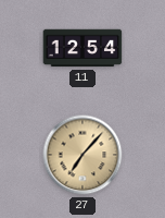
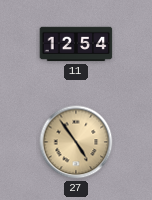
27: 7:07 -> 4:54
